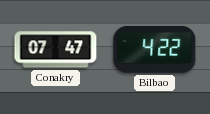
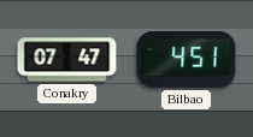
Bilbao: 4:22 -> 4:51
